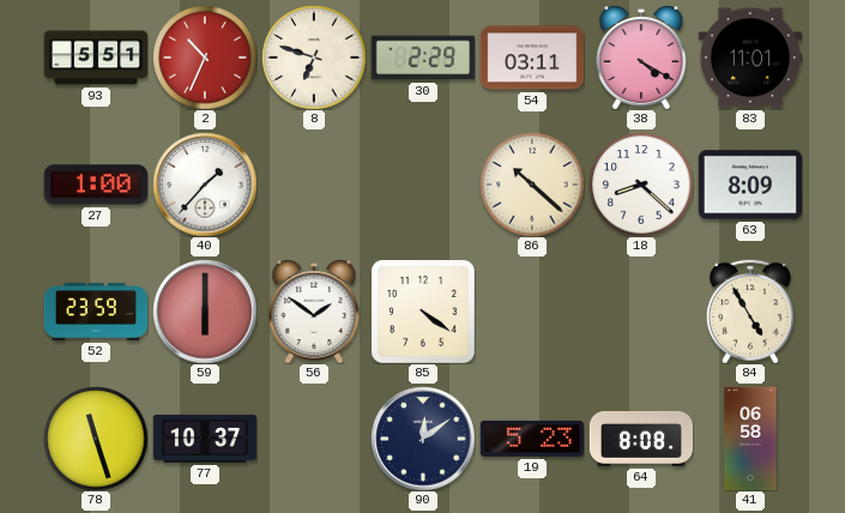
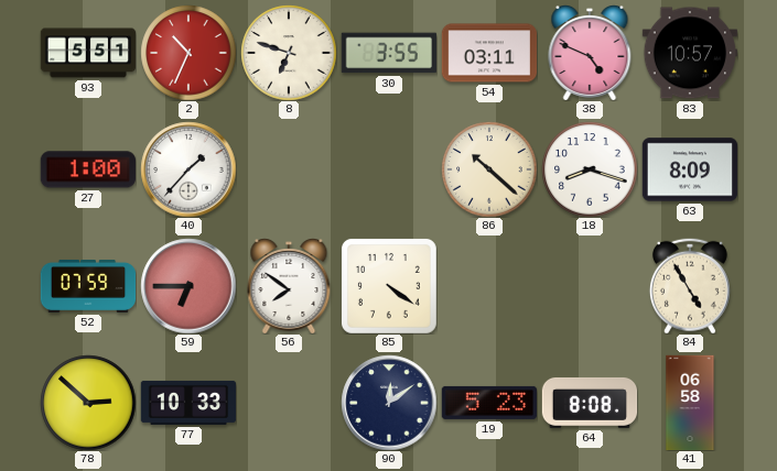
30: 2:29 -> 3:55
38: 4:20 -> 4:49
83: 11:01 -> 10:57
18: 8:22 -> 8:18
52: 23:59 -> 07:59
59: 6:00 -> 6:45
56: 1:51 -> 7:51
78: 11:27 -> 2:52
77: 10:37 -> 10:33
